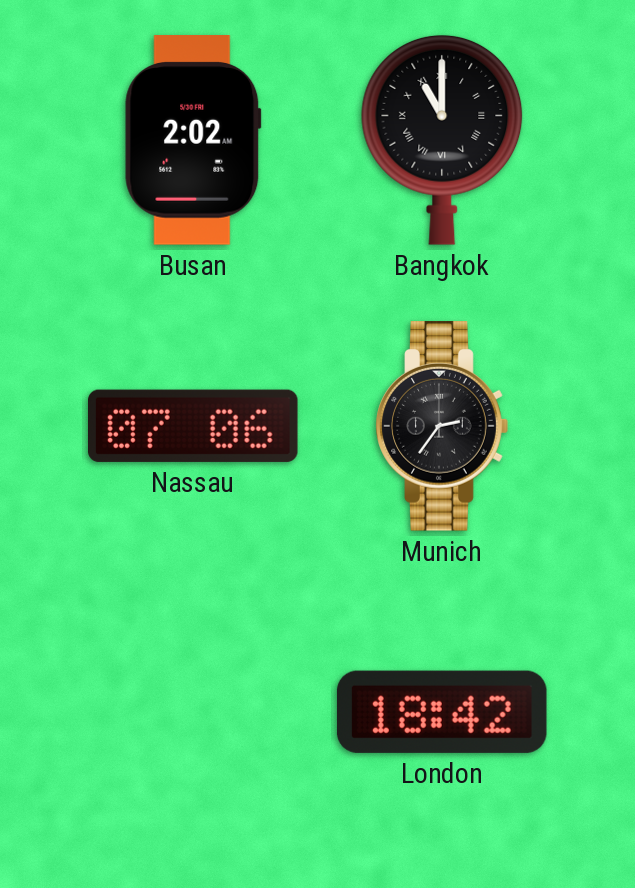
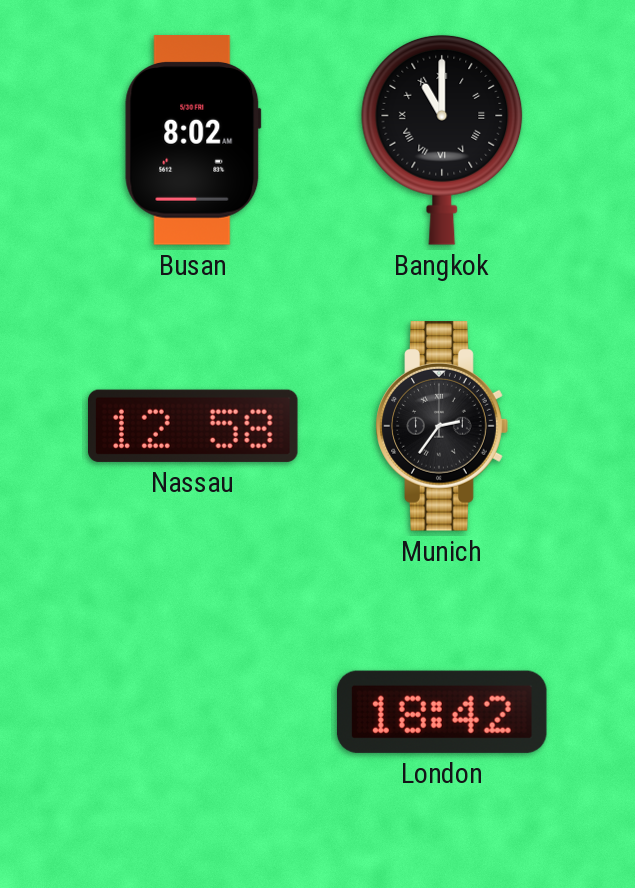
Busan: 2:02 -> 8:02
Nassau: 07:06 -> 12:58
